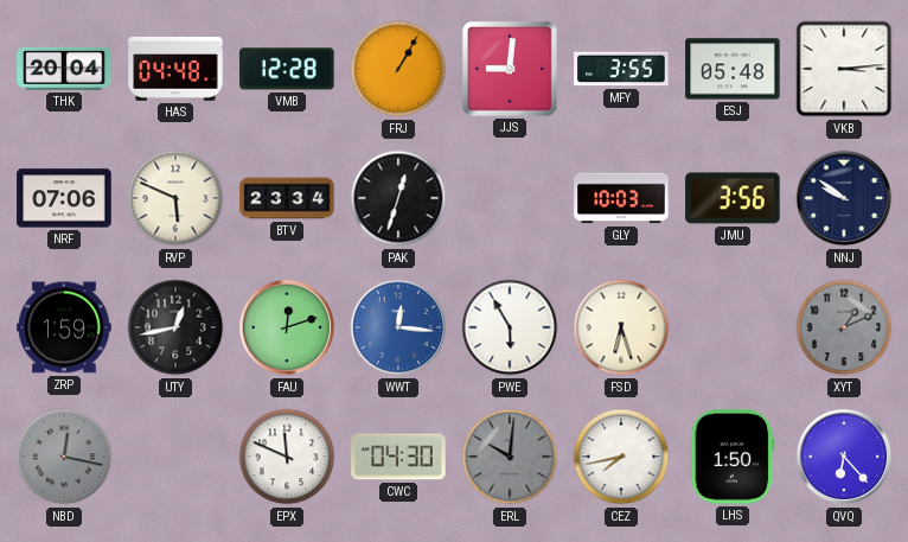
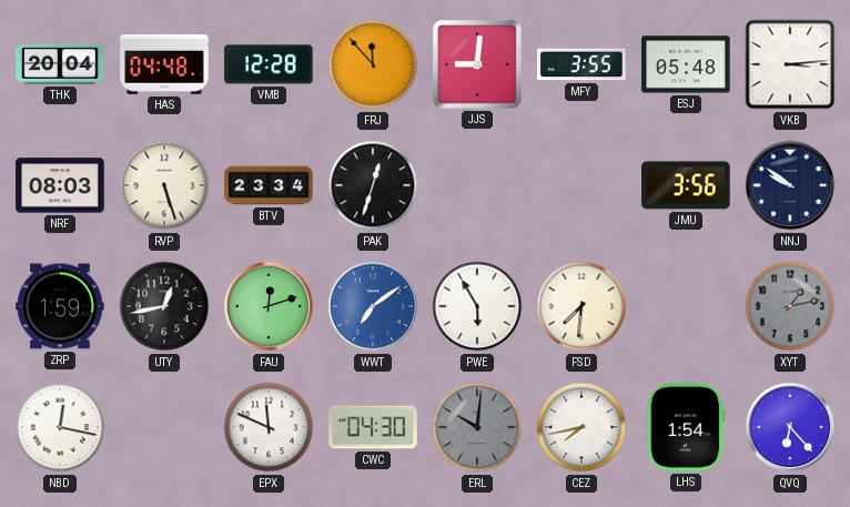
FRJ: 1:05 -> 11:53
NRF: 07:06 -> 08:03
RVP: 5:49 -> 5:27
GLY: 10:03 -> none
WWT: 12:16 -> 7:09
FSD: 6:27 -> 7:31
XYT: 1:11 -> 1:13
NBD dial: grey -> white
LHS: 1:50 -> 1:54
